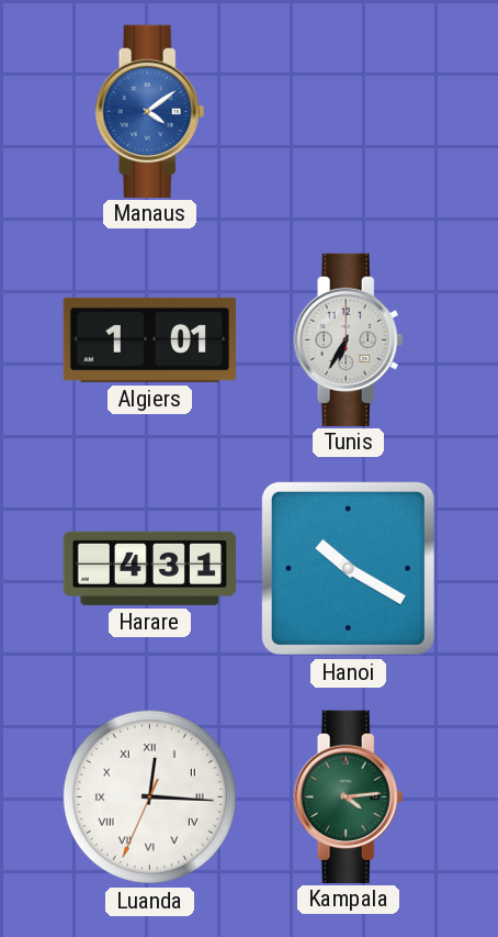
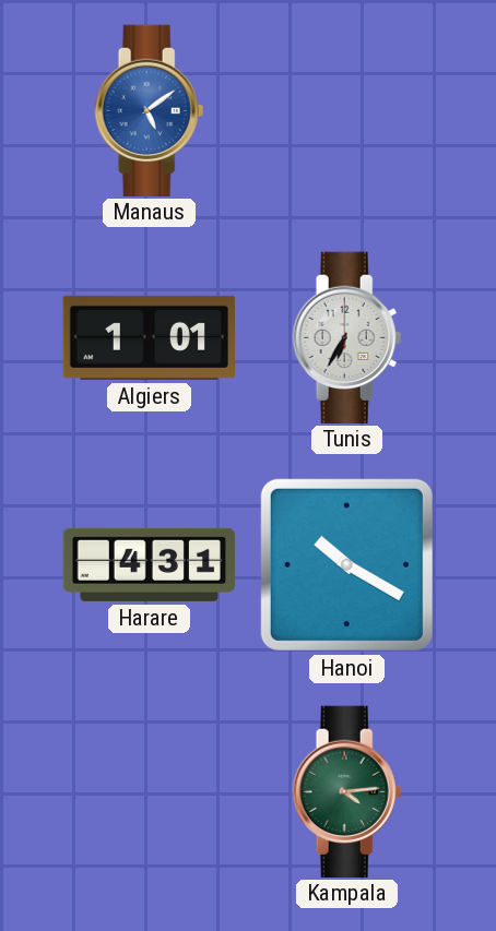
Manaus: 4:09 -> 5:09
Luanda: 12:15 -> none
